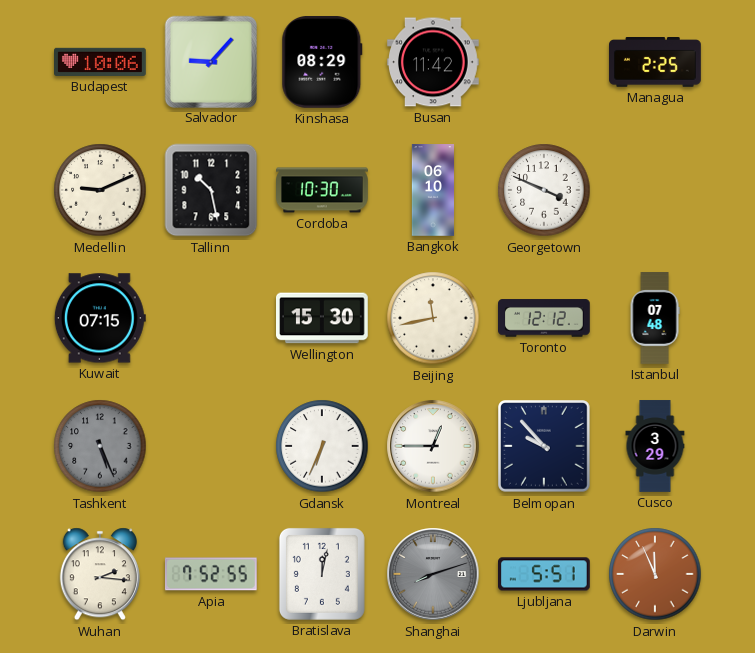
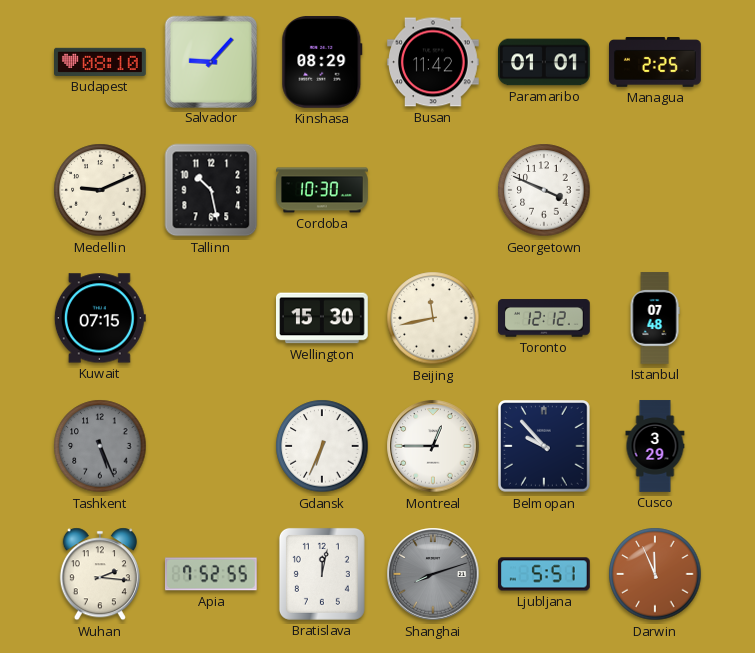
Budapest: 10:06 -> 08:10
Paramaribo: none -> 01:01
Bangkok: 06:10 -> none
